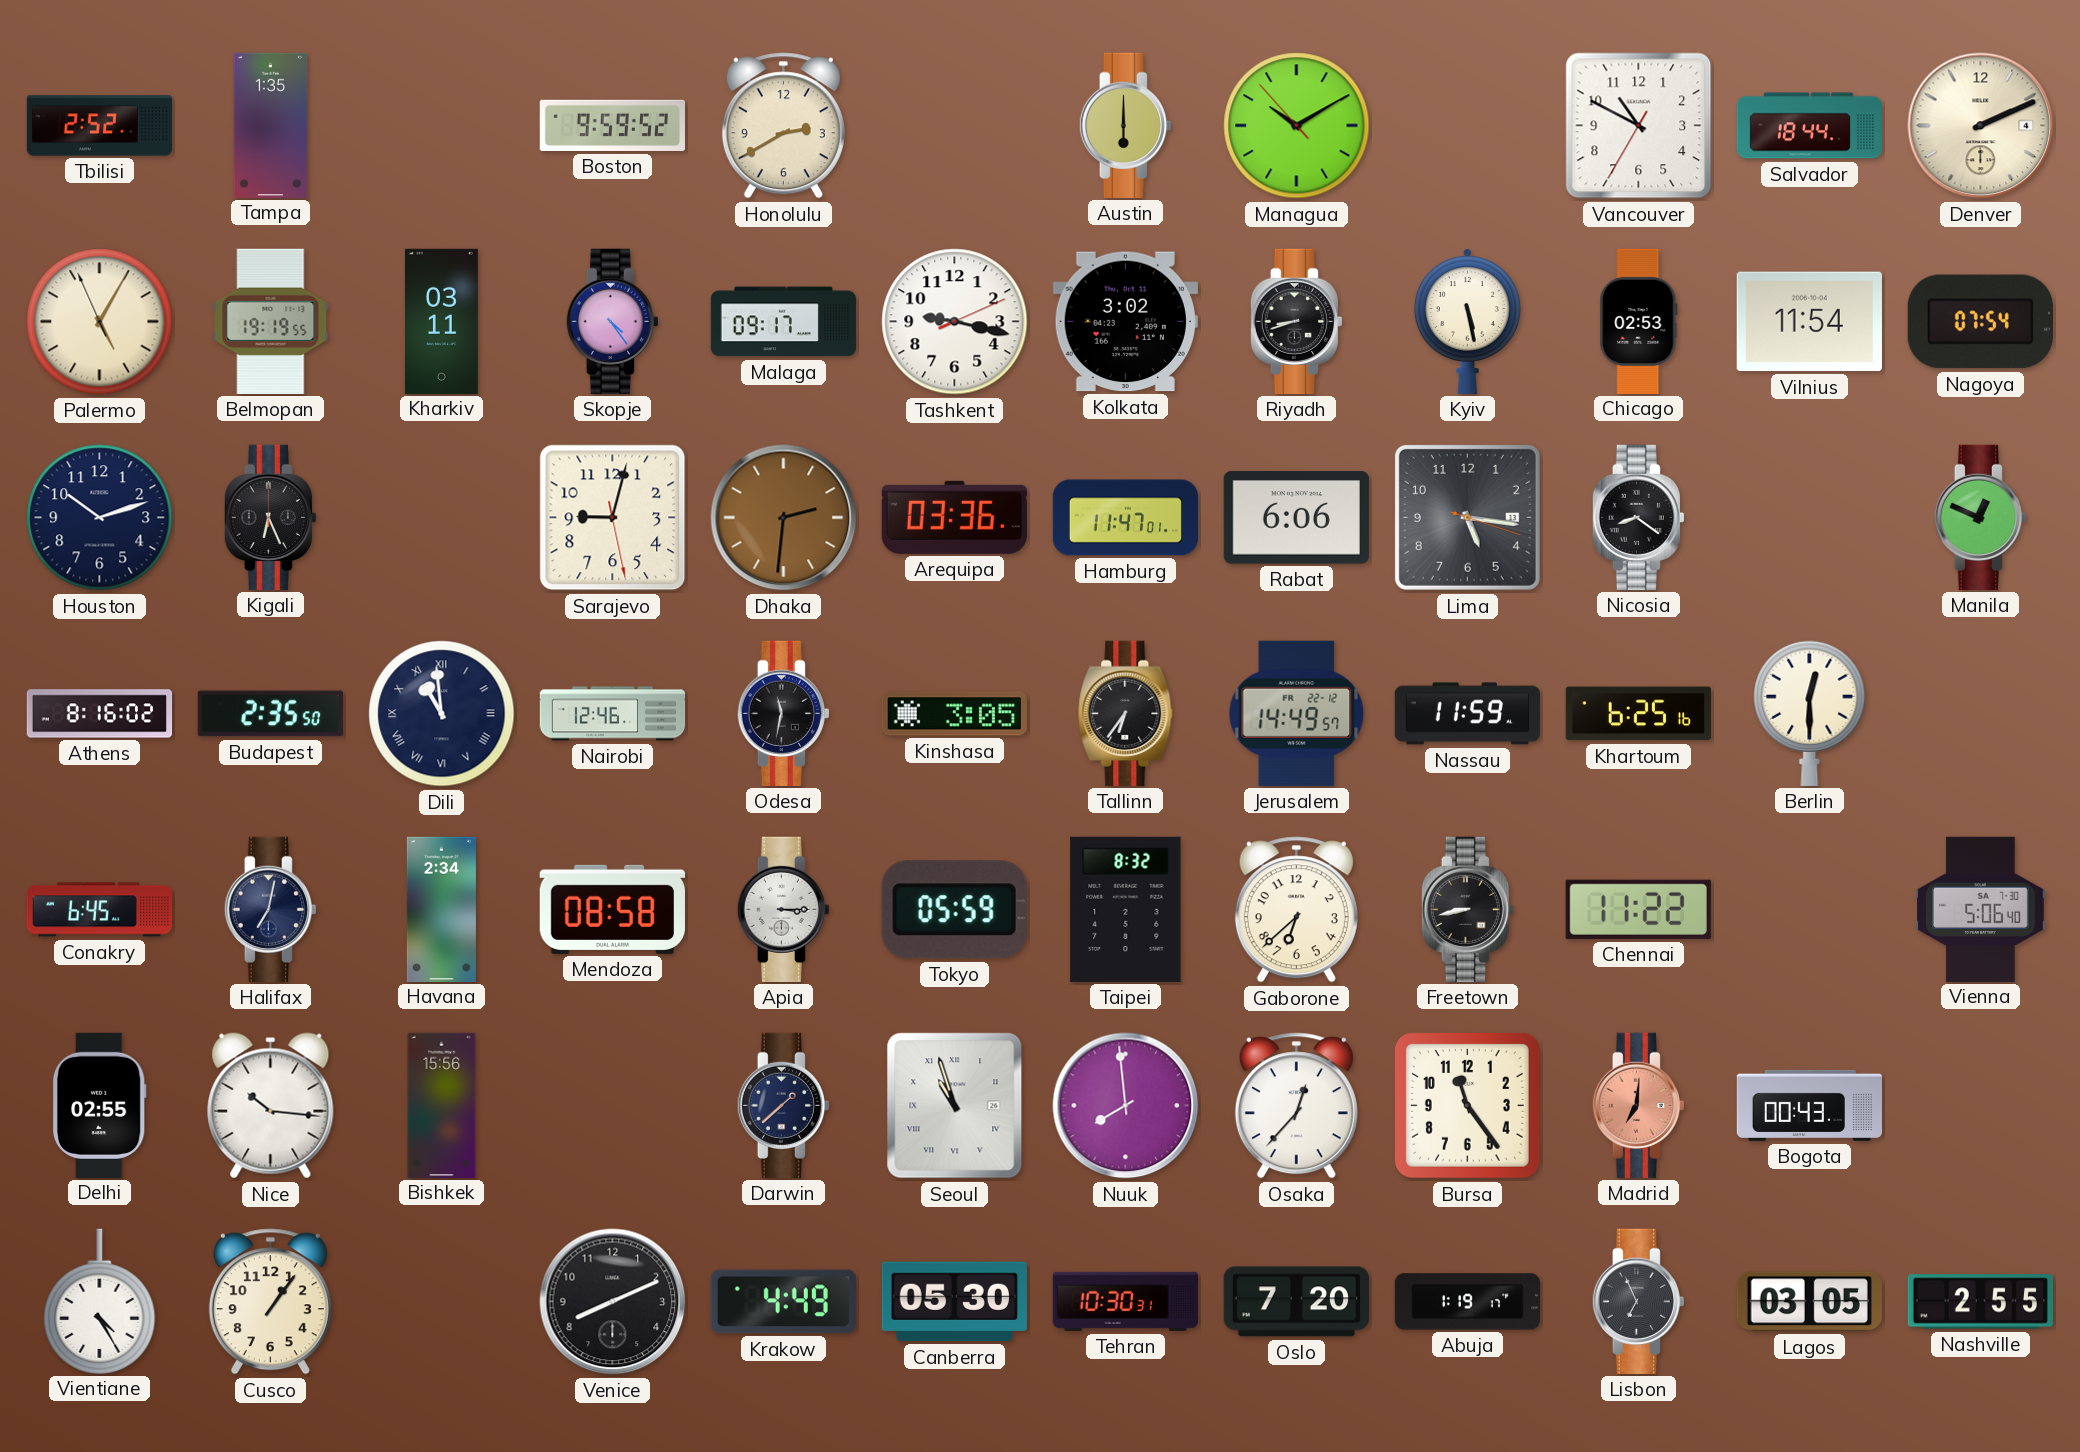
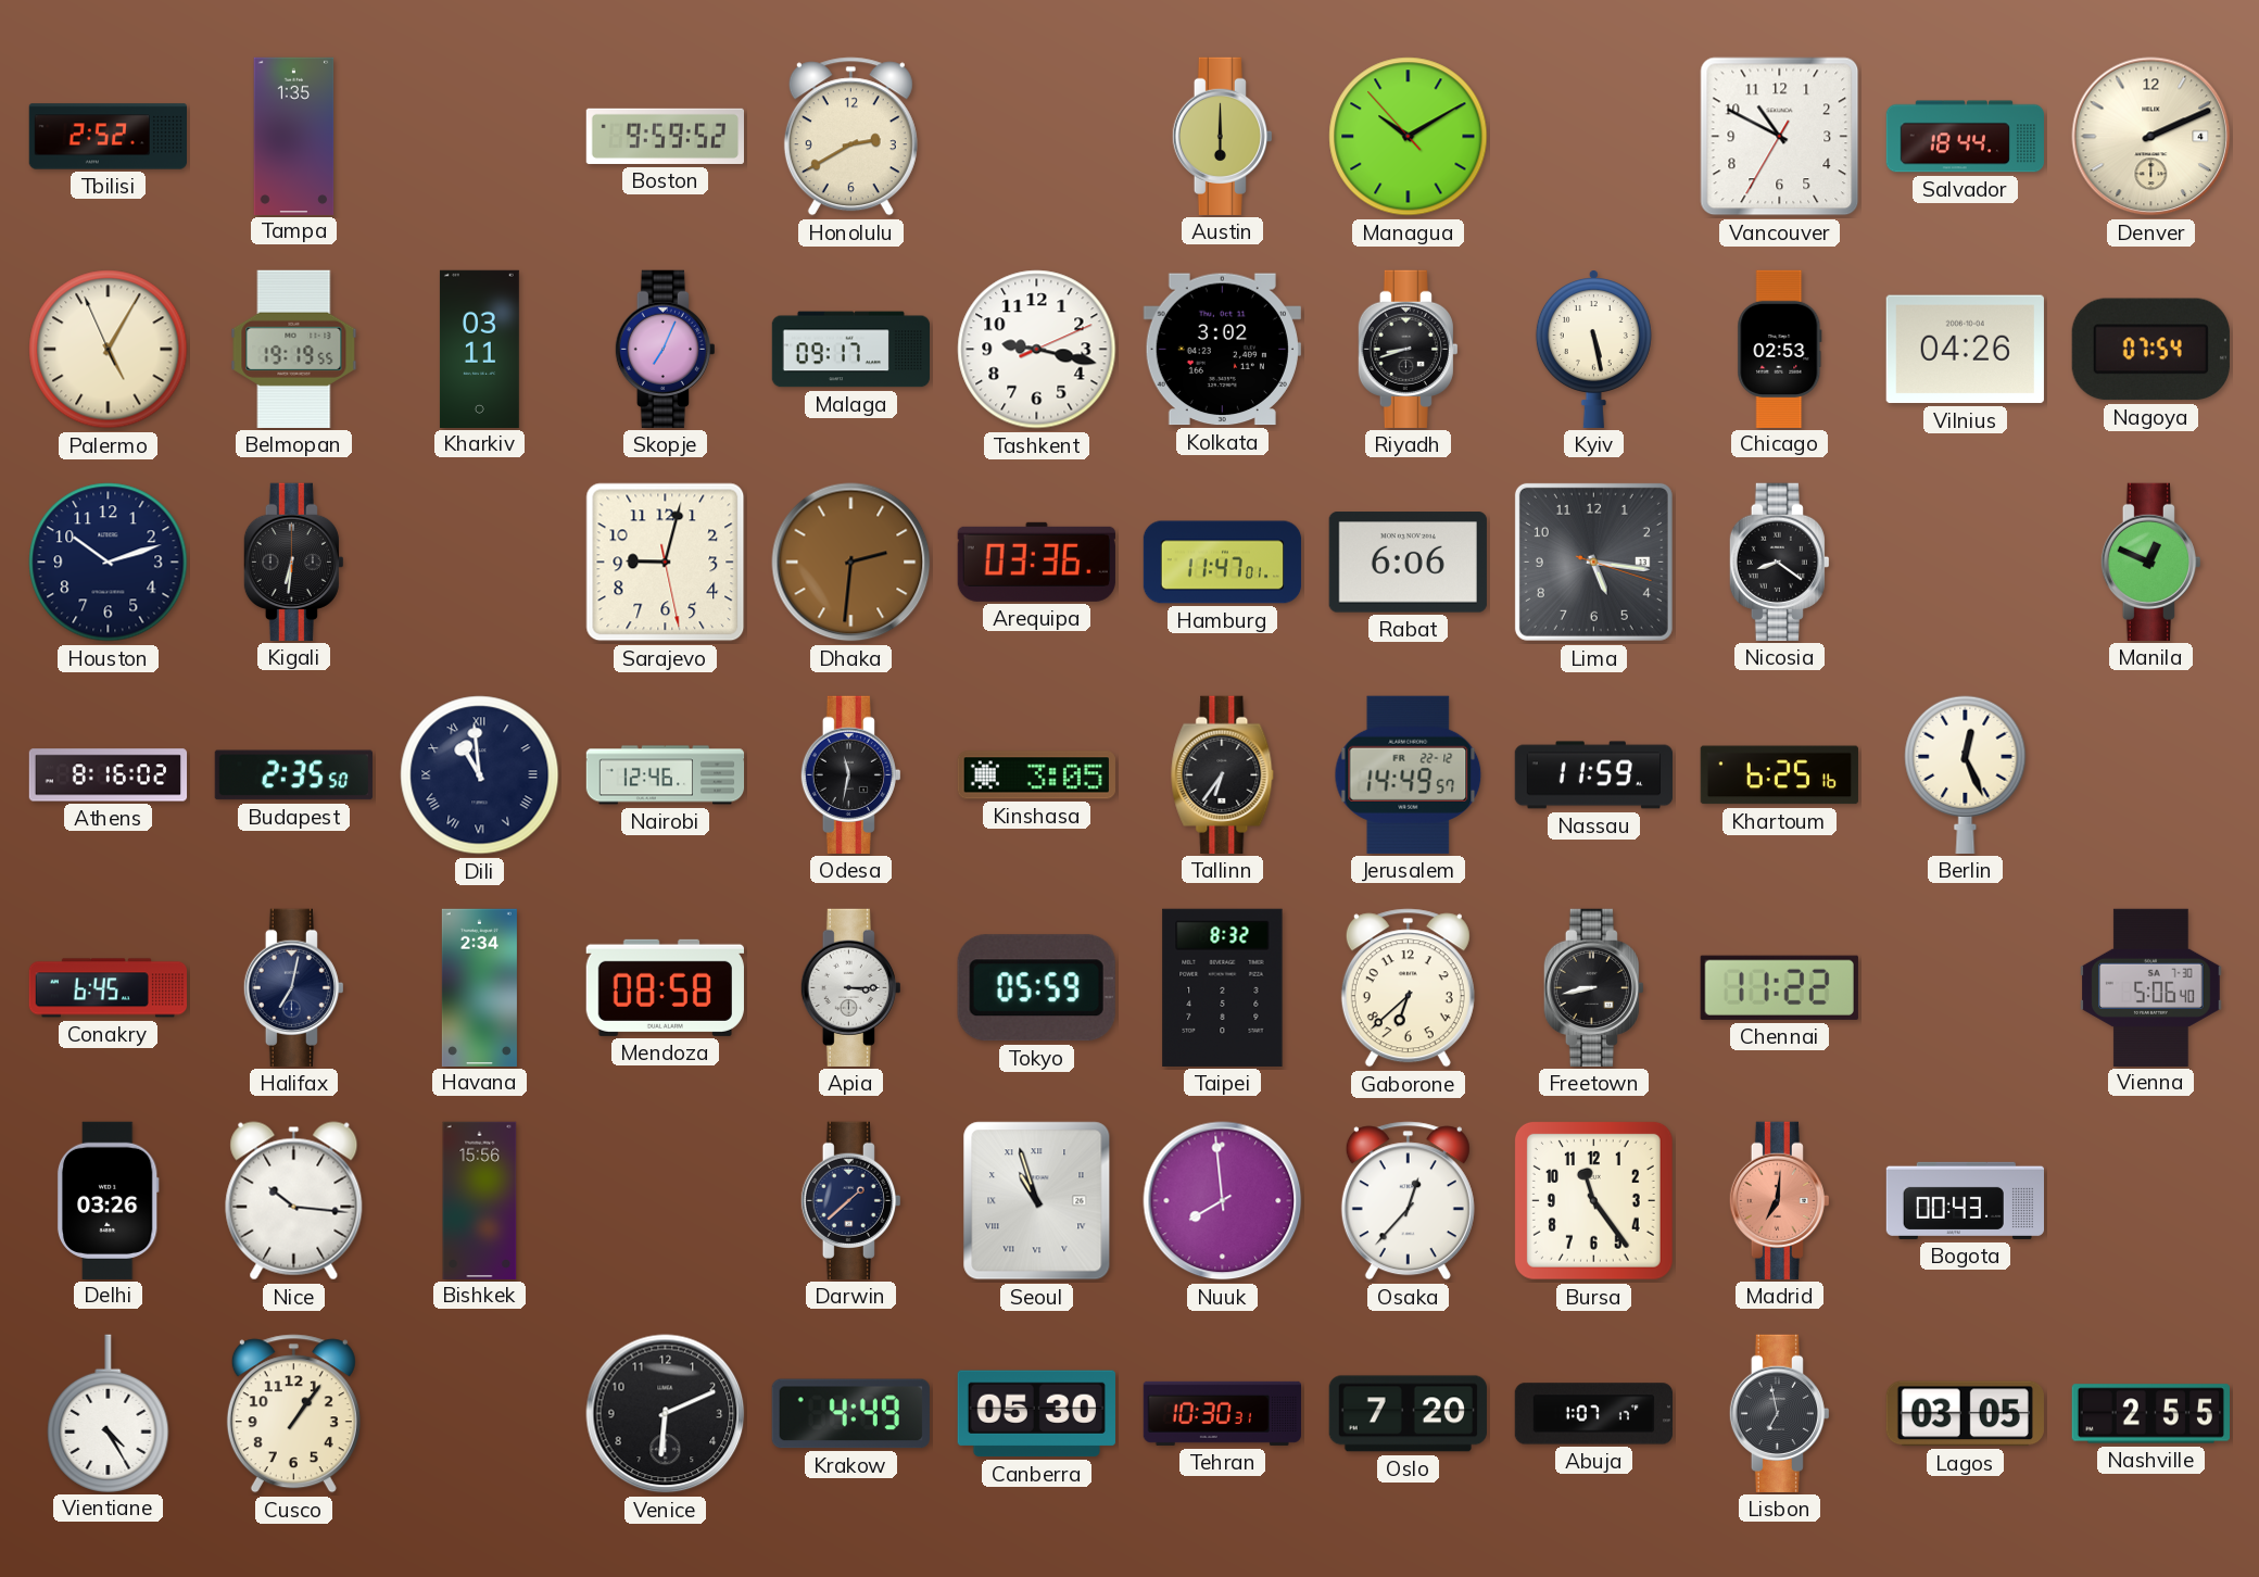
Skopje: 4:24 -> 7:04
Vilnius: 11:54 -> 04:26
Kigali: 6:26 -> 6:31
Berlin: 12:30 -> 12:26
Delhi: 02:55 -> 03:26
Venice: 8:11 -> 6:11
Abuja: 1:19 -> 1:07
Lisbon: 6:56 -> 6:58
